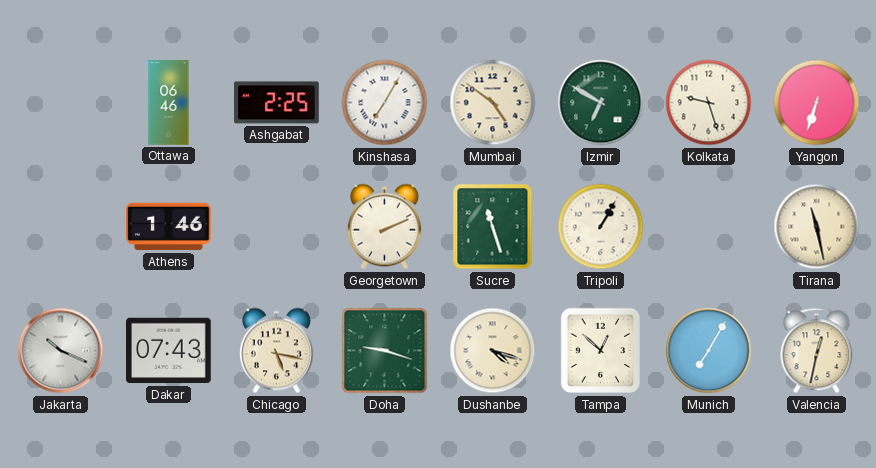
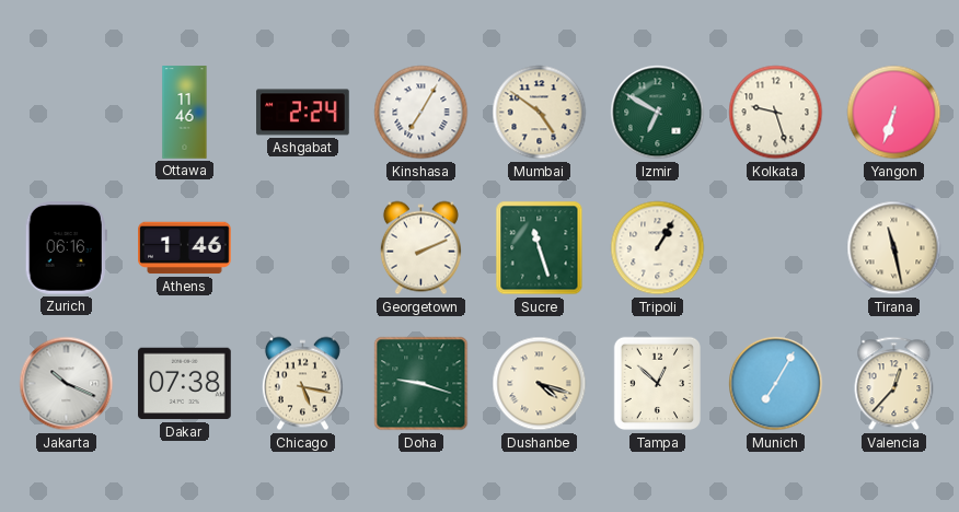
Ottawa: 06:46 -> 11:46
Ashgabat: 2:25 -> 2:24
Zurich: none -> 06:16
Dakar: 07:43 -> 07:38
Valencia: 12:32 -> 12:37
